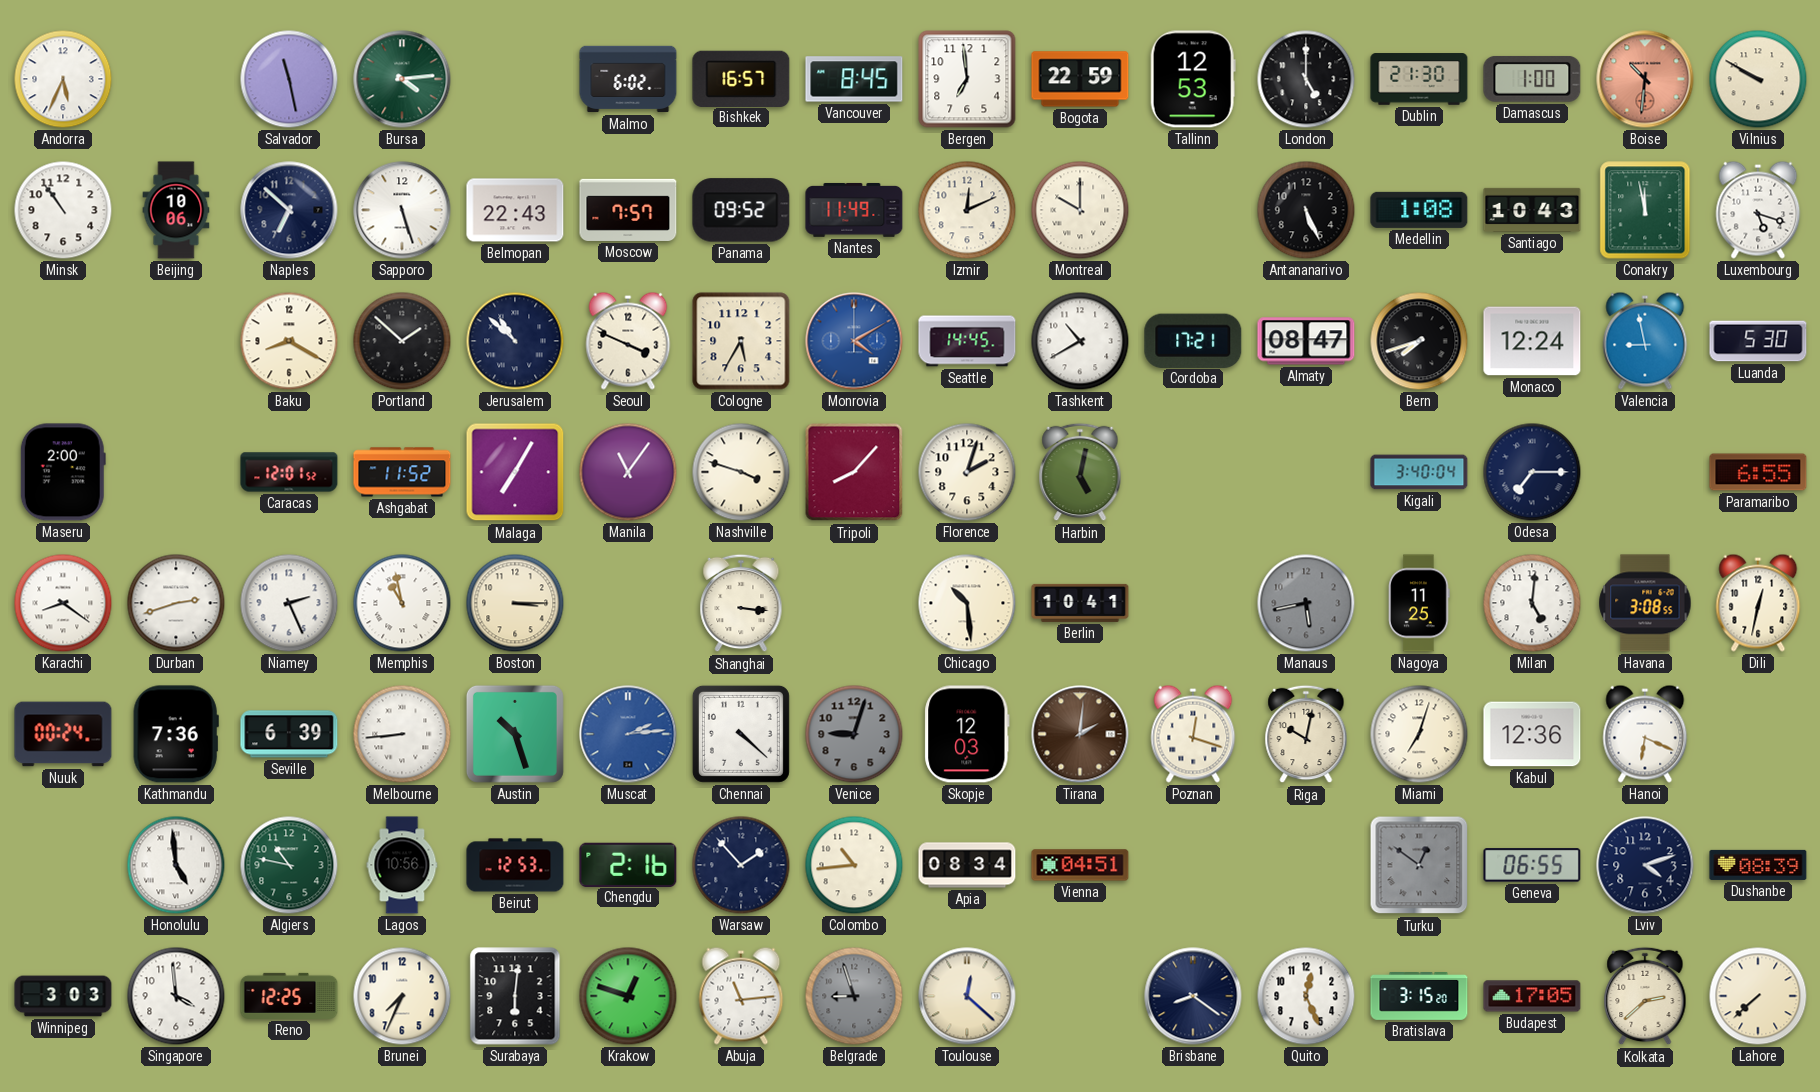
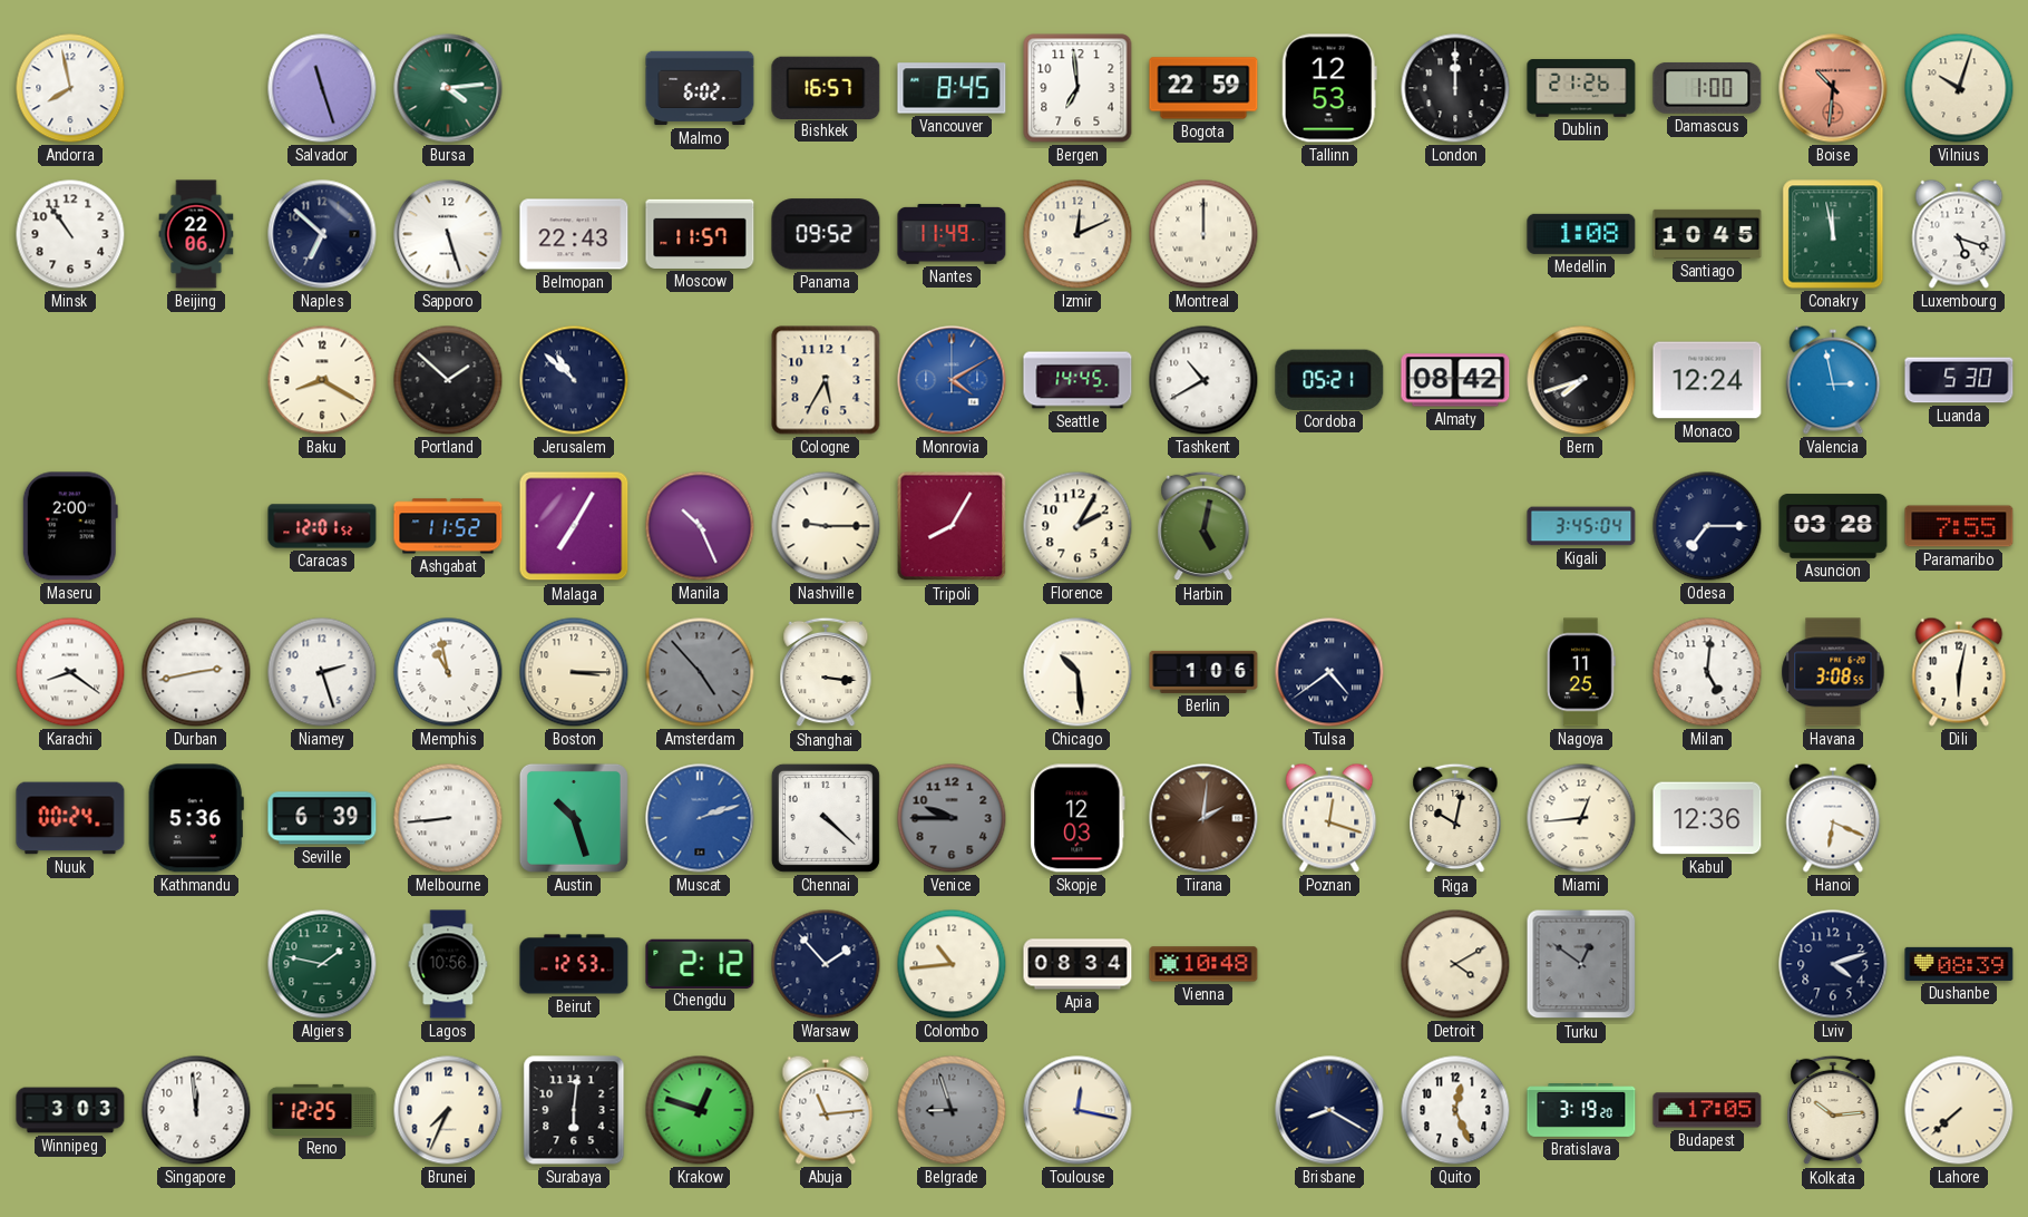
Andorra: 5:34 -> 7:58
Salvador: 11:28 -> 11:27
London: 5:00 -> 12:00
Dublin: 21:30 -> 21:26
Vilnius: 9:50 -> 10:03
Beijing: 10:06 -> 22:06
Moscow: 7:57 -> 11:57
Montreal: 10:00 -> 12:00
Antananarivo: 5:26 -> none
Santiago: 10:43 -> 10:45
Seoul: 3:49 -> none
Cordoba: 17:21 -> 05:21
Almaty: 08:47 -> 08:42
Valencia: 8:58 -> 2:58
Manila: 11:06 -> 10:26
Nashville: 3:48 -> 9:15
Tripoli: 8:07 -> 8:05
Florence: 2:03 -> 2:05
Kigali: 3:40 -> 3:45
Asuncion: none -> 03:28
Paramaribo: 6:55 -> 7:55
Durban: 2:42 -> 2:43
Niamey: 2:26 -> 2:27
Amsterdam: none -> 4:53
Berlin: 10:41 -> 1:06
Tulsa: none -> 4:39
Manaus: 5:43 -> none
Dili: 12:32 -> 6:02
Kathmandu: 7:36 -> 5:36
Muscat: 2:14 -> 2:12
Venice: 9:03 -> 9:45
Miami: 7:03 -> 12:44
Honolulu: 4:59 -> none
Algiers: 10:47 -> 1:47
Chengdu: 2:16 -> 2:12
Vienna: 04:51 -> 10:48
Detroit: none -> 4:10
Geneva: 06:55 -> none
Singapore: 3:59 -> 11:59
Toulouse: 12:22 -> 12:17
Brisbane: 8:21 -> 8:20
Bratislava: 3:15 -> 3:19
Kolkata: 2:38 -> 10:14
